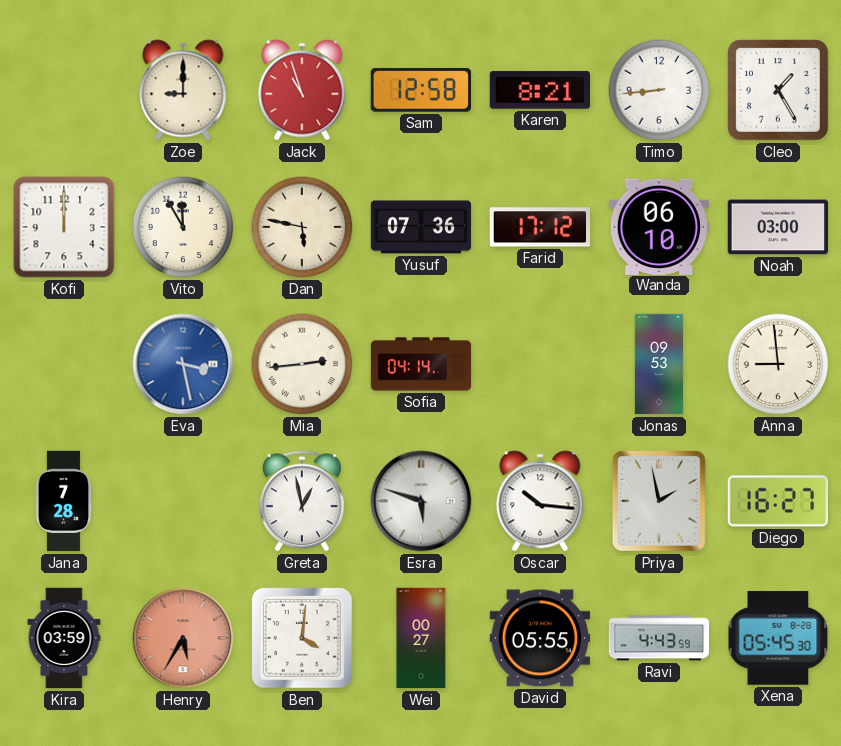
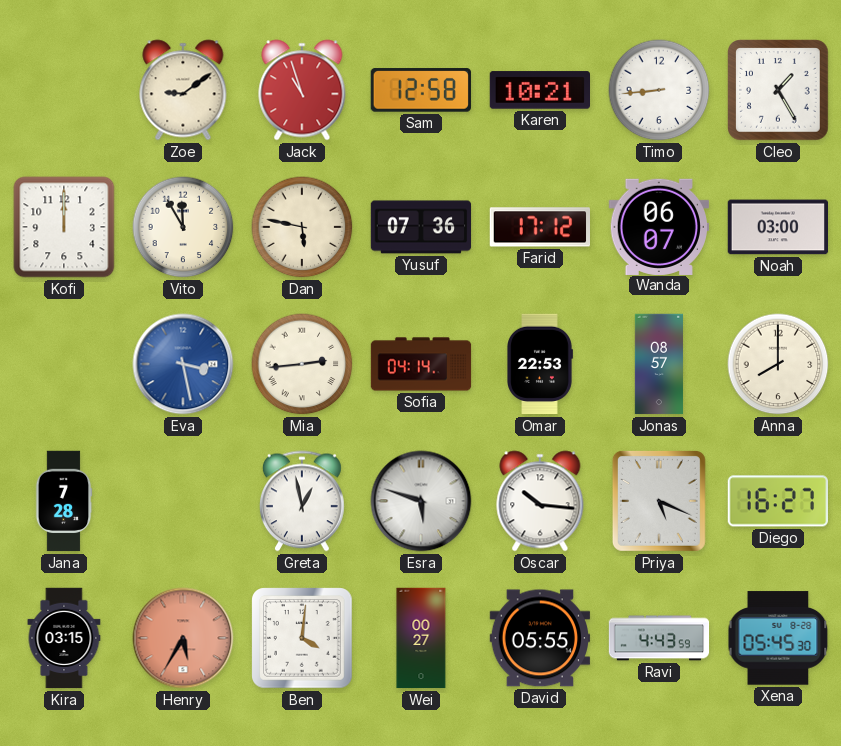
Zoe: 9:00 -> 9:09
Karen: 8:21 -> 10:21
Wanda: 06:10 -> 06:07
Omar: none -> 22:53
Jonas: 09:53 -> 08:57
Anna: 8:59 -> 8:00
Priya: 1:58 -> 5:19
Kira: 03:59 -> 03:15
